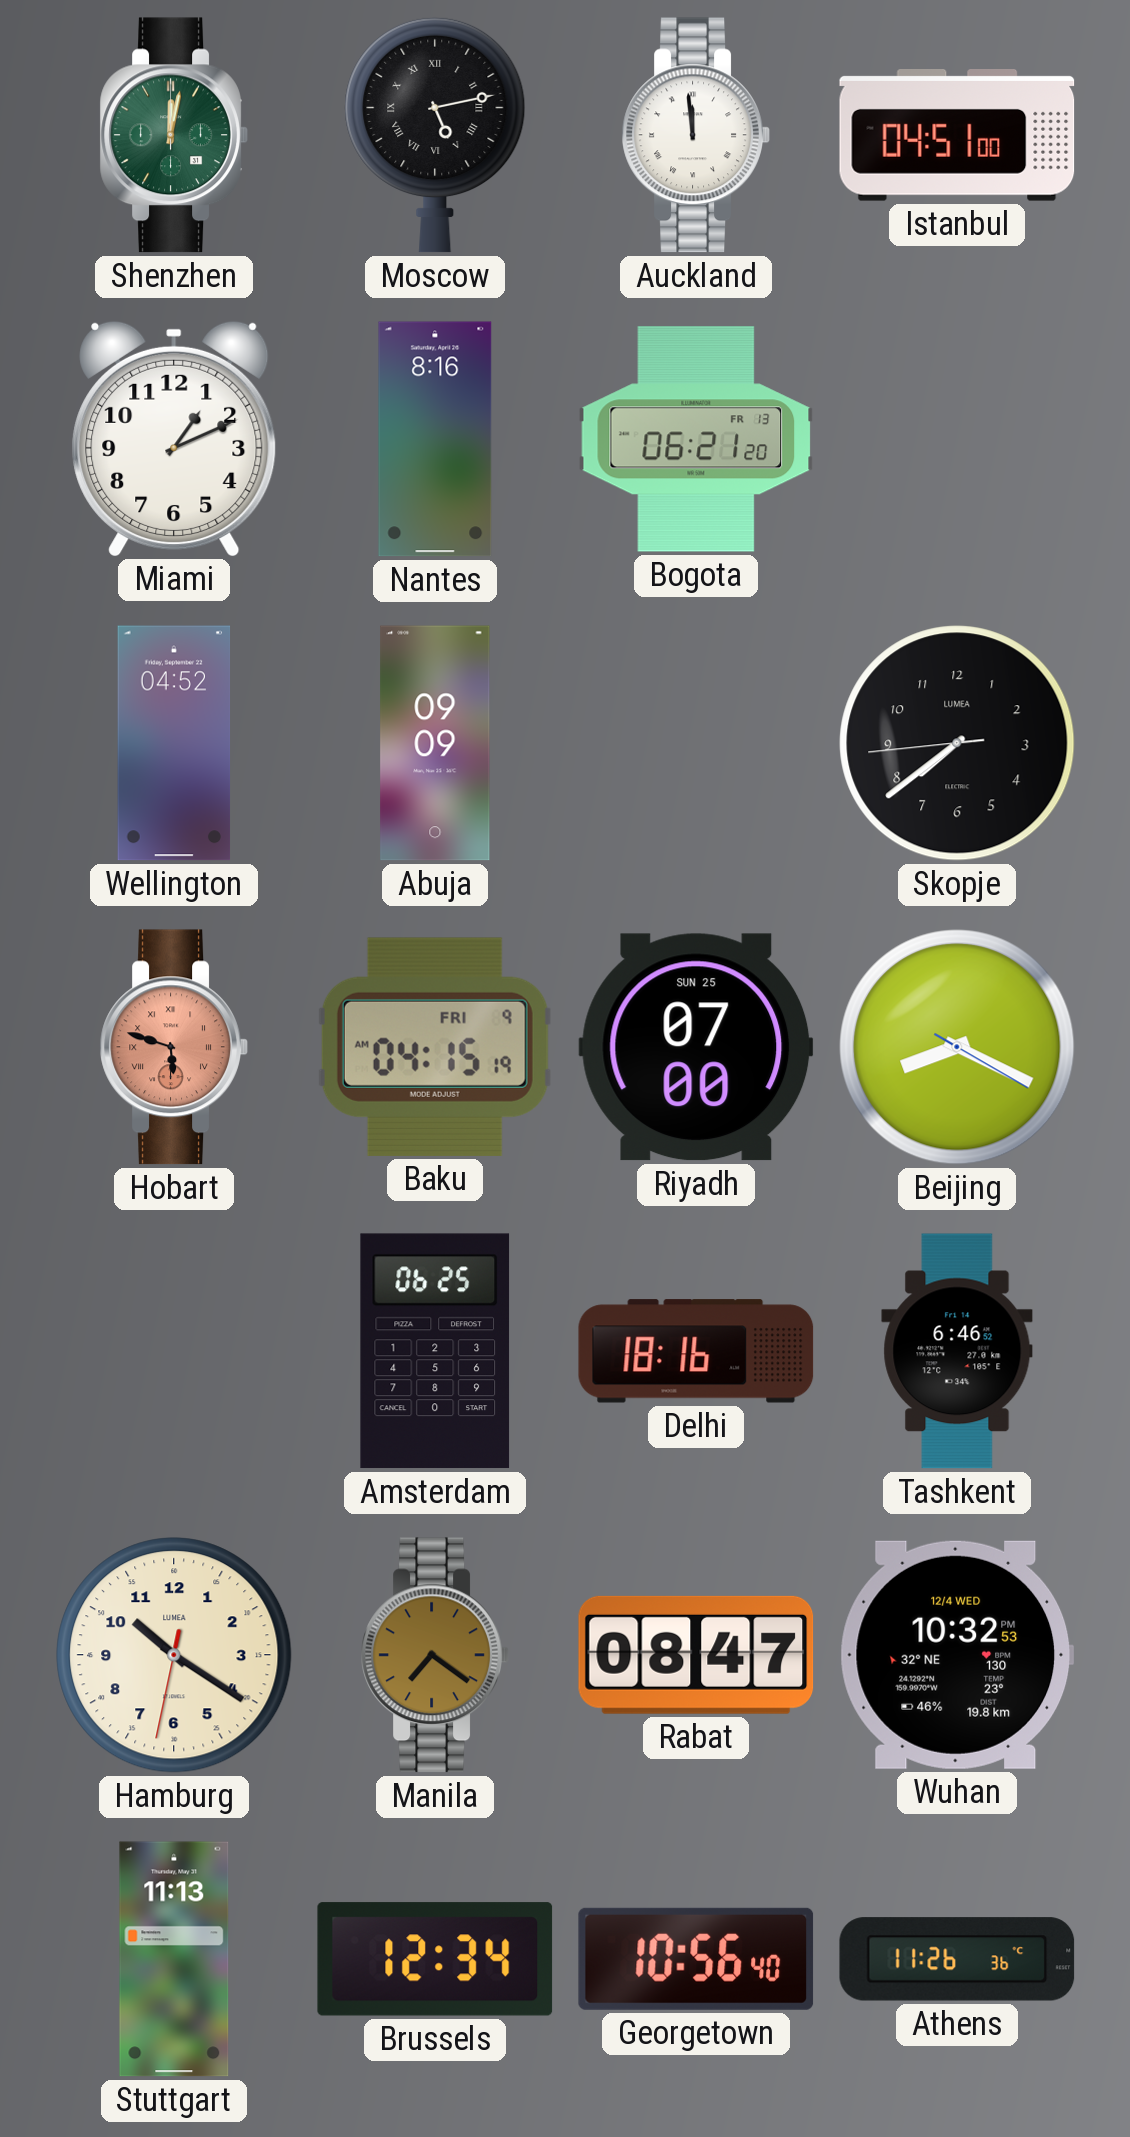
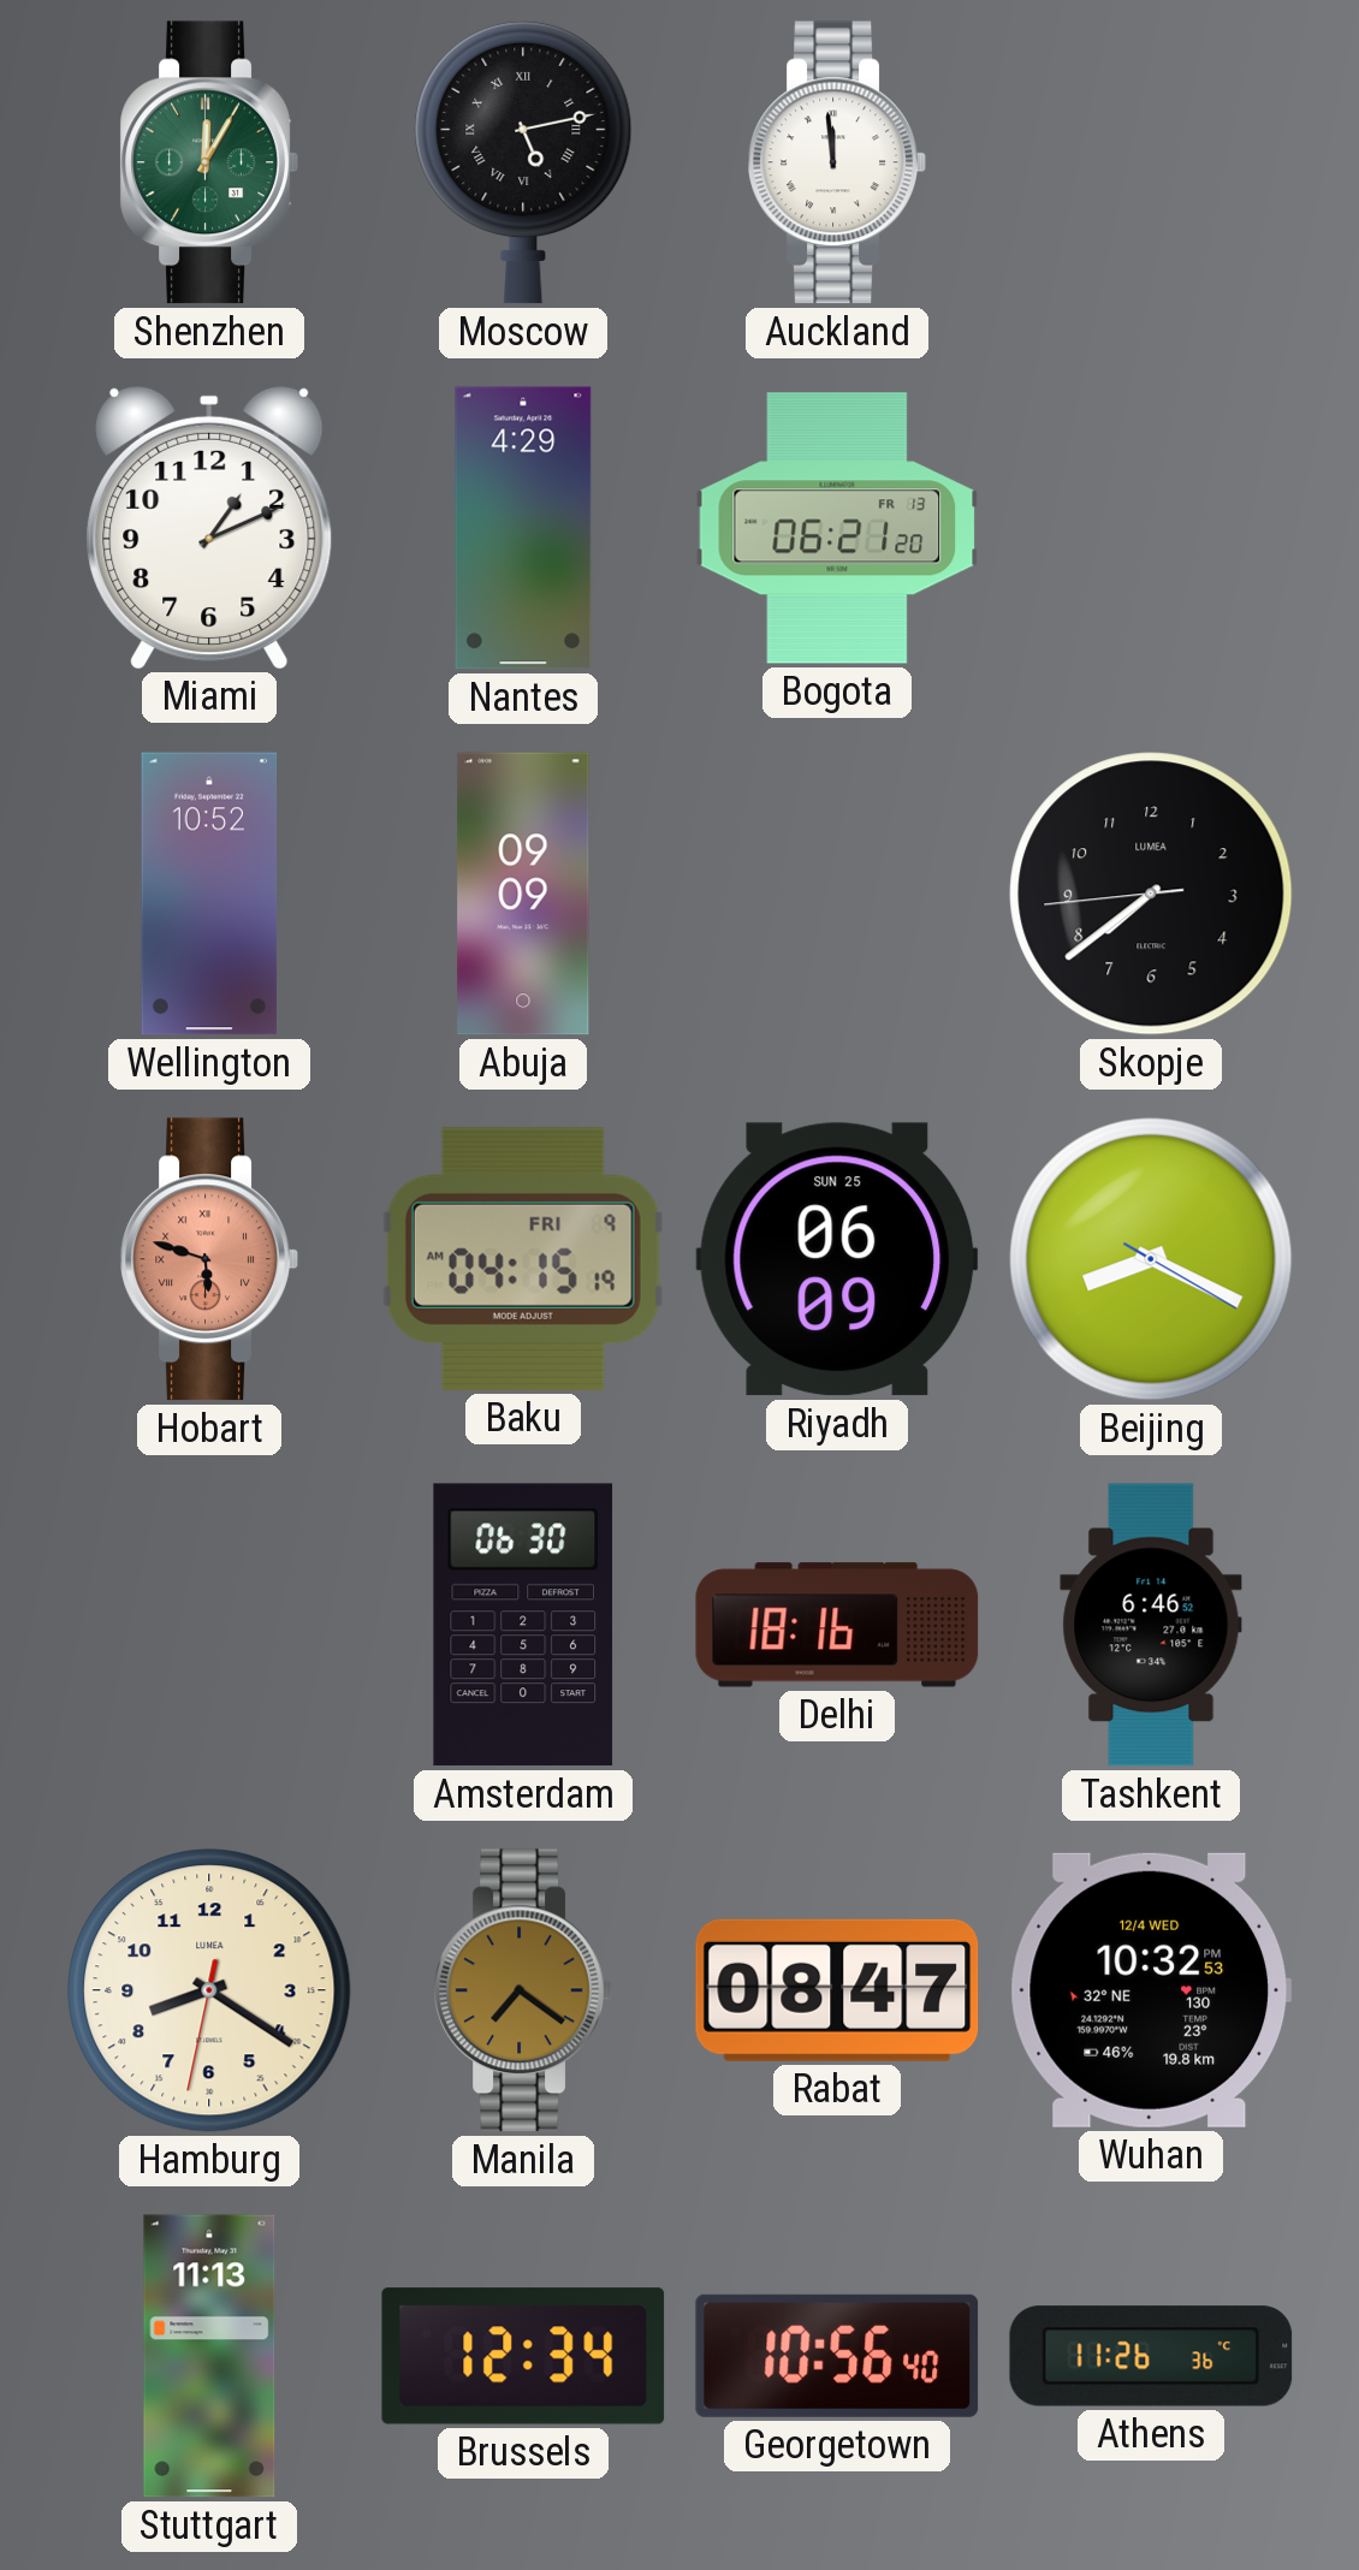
Shenzhen: 12:02 -> 12:05
Istanbul: 04:51 -> none
Nantes: 8:16 -> 4:29
Wellington: 04:52 -> 10:52
Riyadh: 07:00 -> 06:09
Amsterdam: 06:25 -> 06:30
Hamburg: 10:20 -> 8:20
